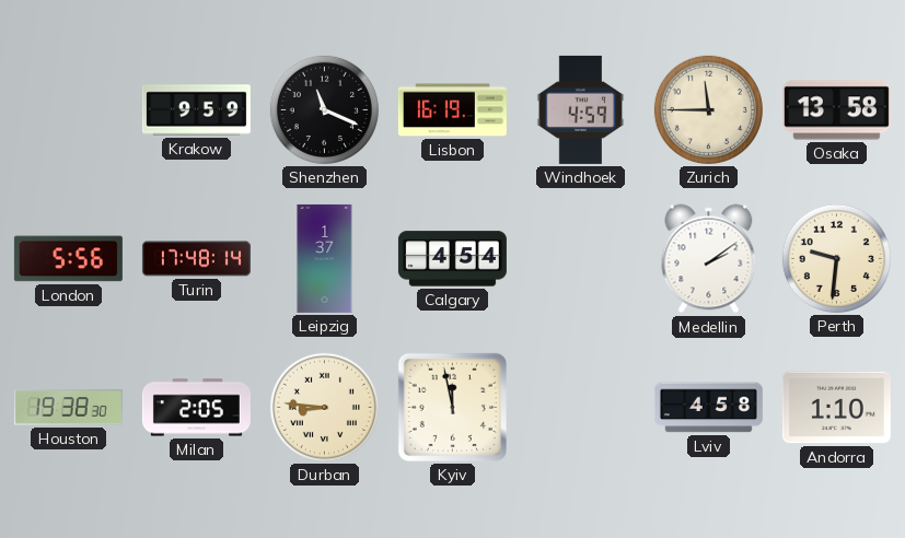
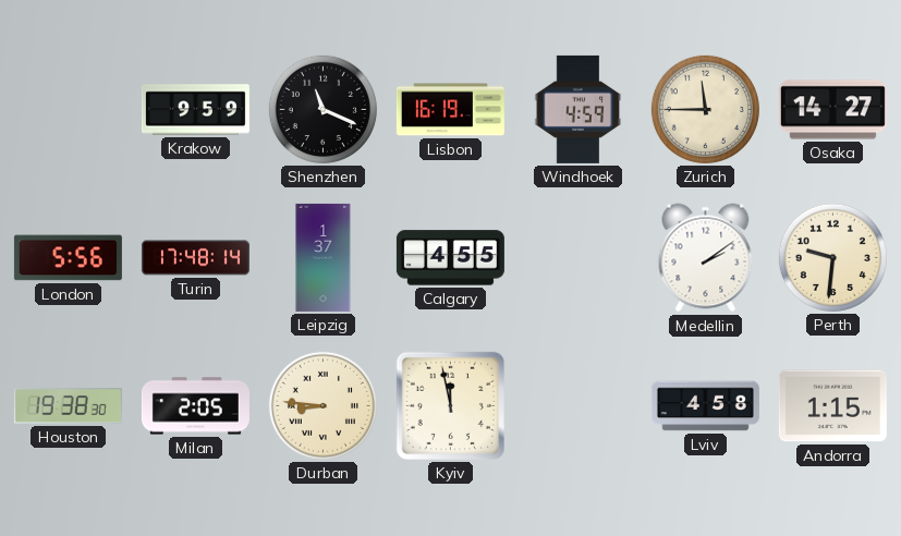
Osaka: 13:58 -> 14:27
Calgary: 4:54 -> 4:55
Andorra: 1:10 -> 1:15
